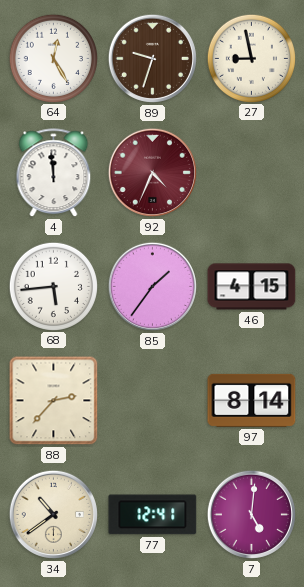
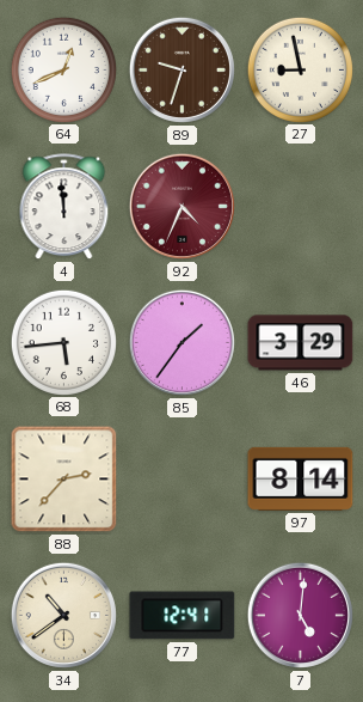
64: 12:25 -> 12:41
46: 4:15 -> 3:29
